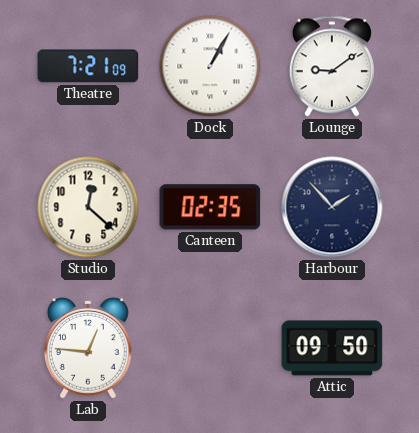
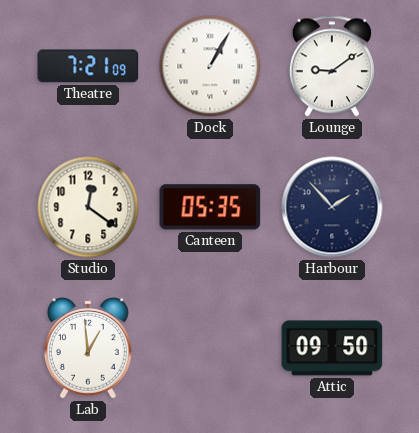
Studio: 12:22 -> 12:21
Canteen: 02:35 -> 05:35
Lab: 12:46 -> 12:59
